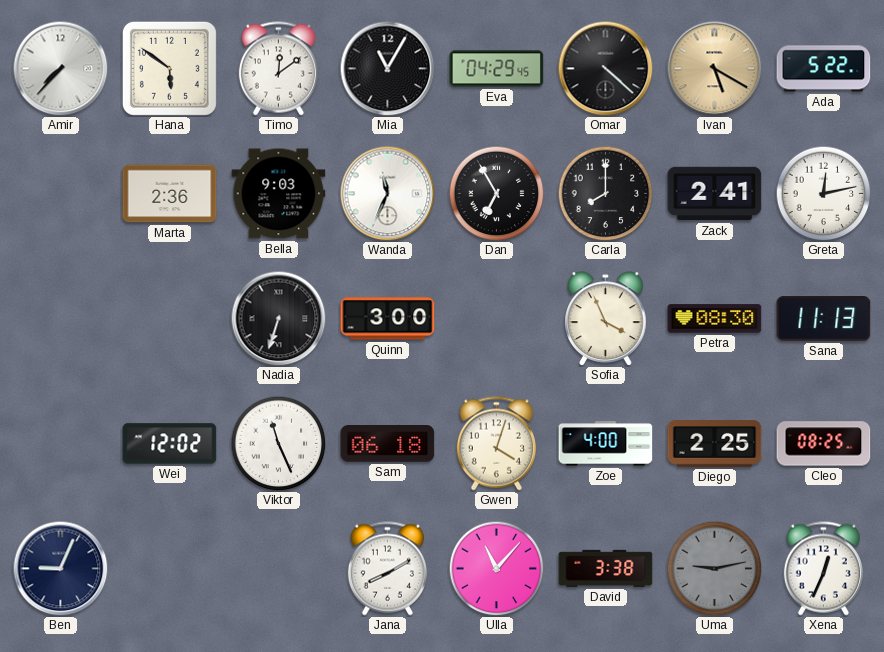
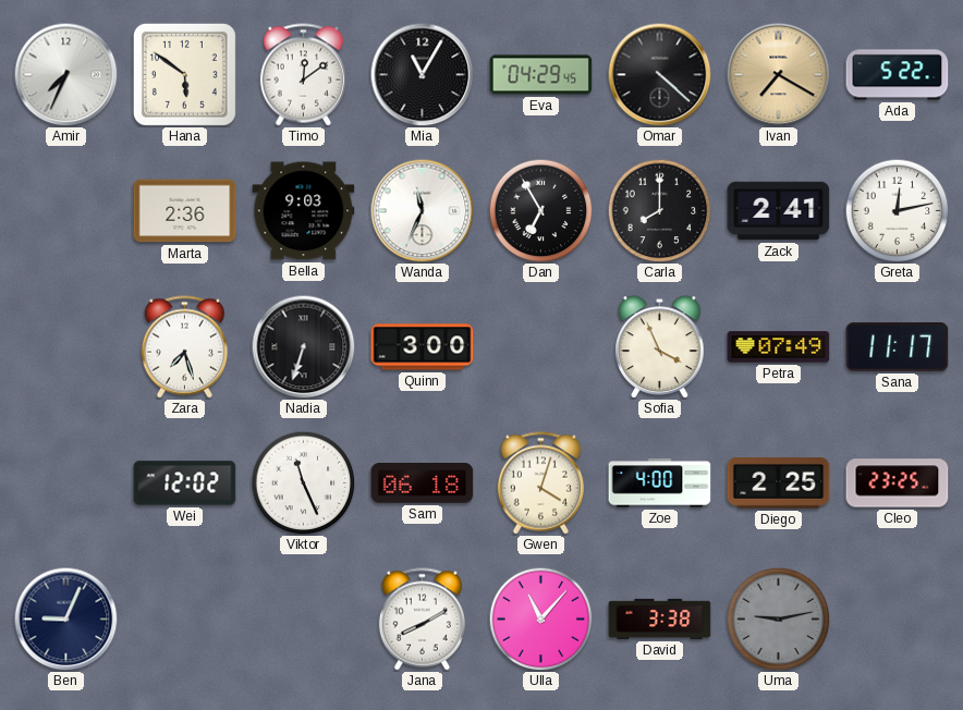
Amir: 7:37 -> 7:34
Ivan: 5:20 -> 7:20
Zara: none -> 7:27
Petra: 08:30 -> 07:49
Sana: 11:13 -> 11:17
Cleo: 08:25 -> 23:25
Xena: 12:34 -> none
